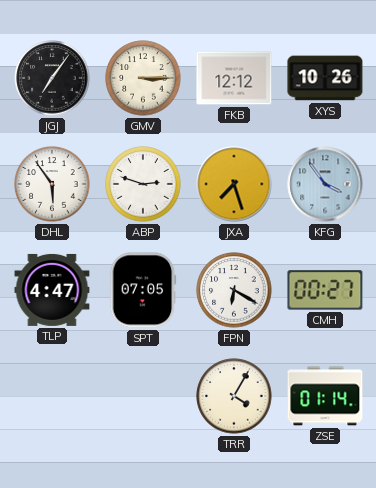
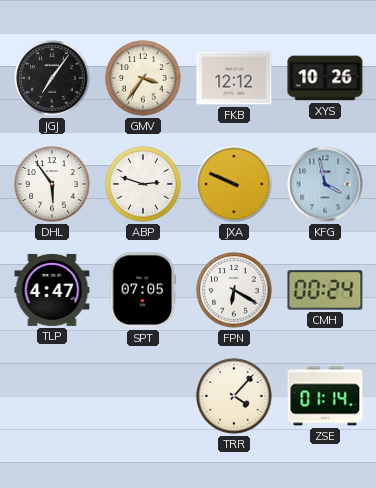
GMV: 3:15 -> 3:36
JXA: 7:27 -> 9:49
KFG: 3:54 -> 3:58
CMH: 00:27 -> 00:24
TRR: 4:05 -> 4:07
